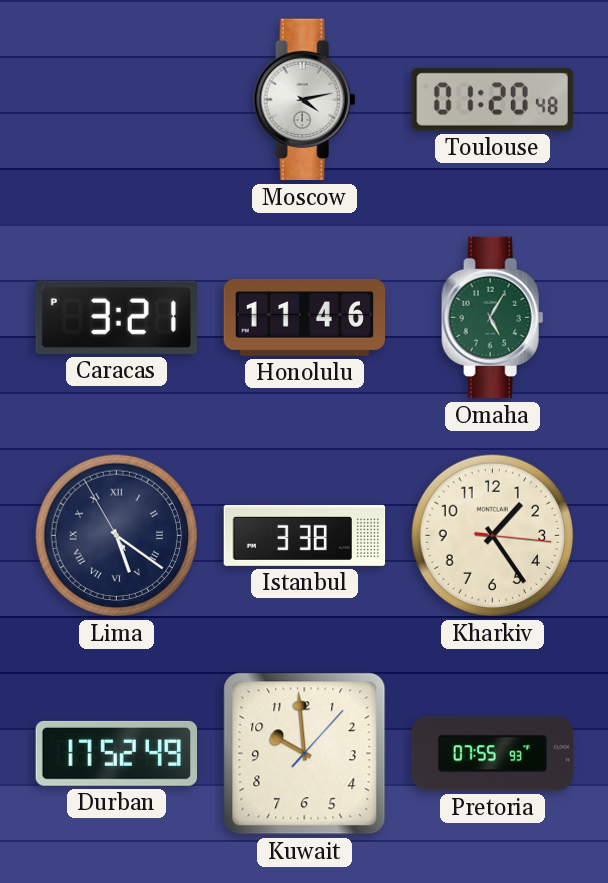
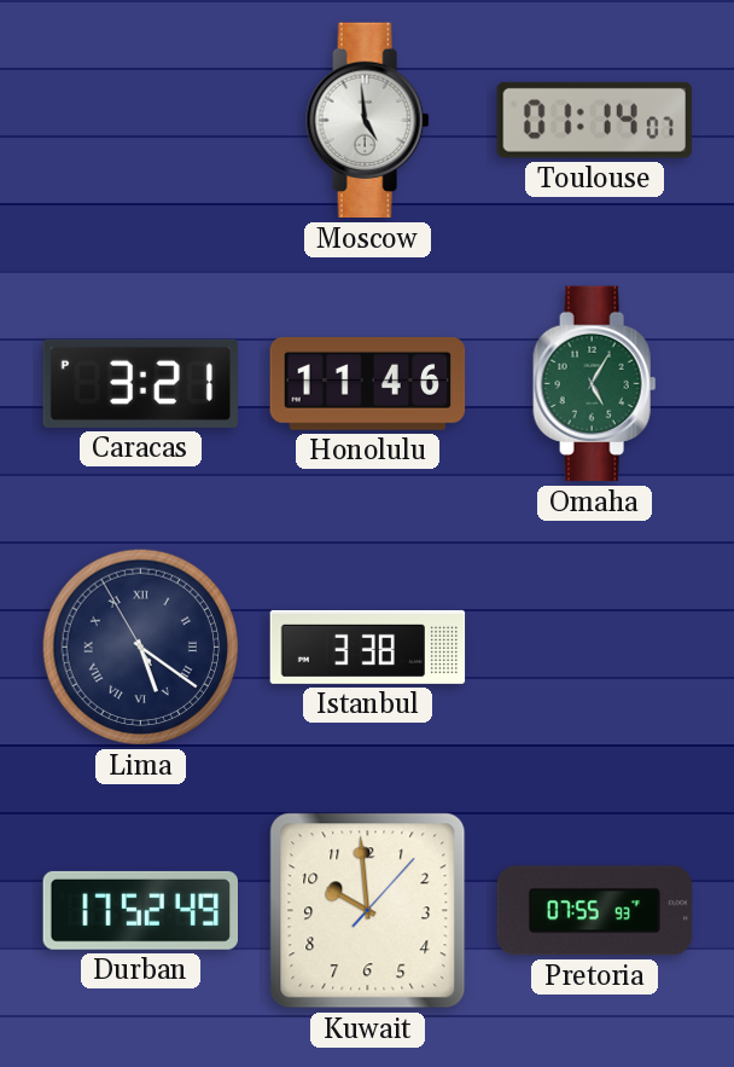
Moscow: 4:13 -> 4:59
Toulouse: 01:20 -> 01:14
Kharkiv: 1:24 -> none
